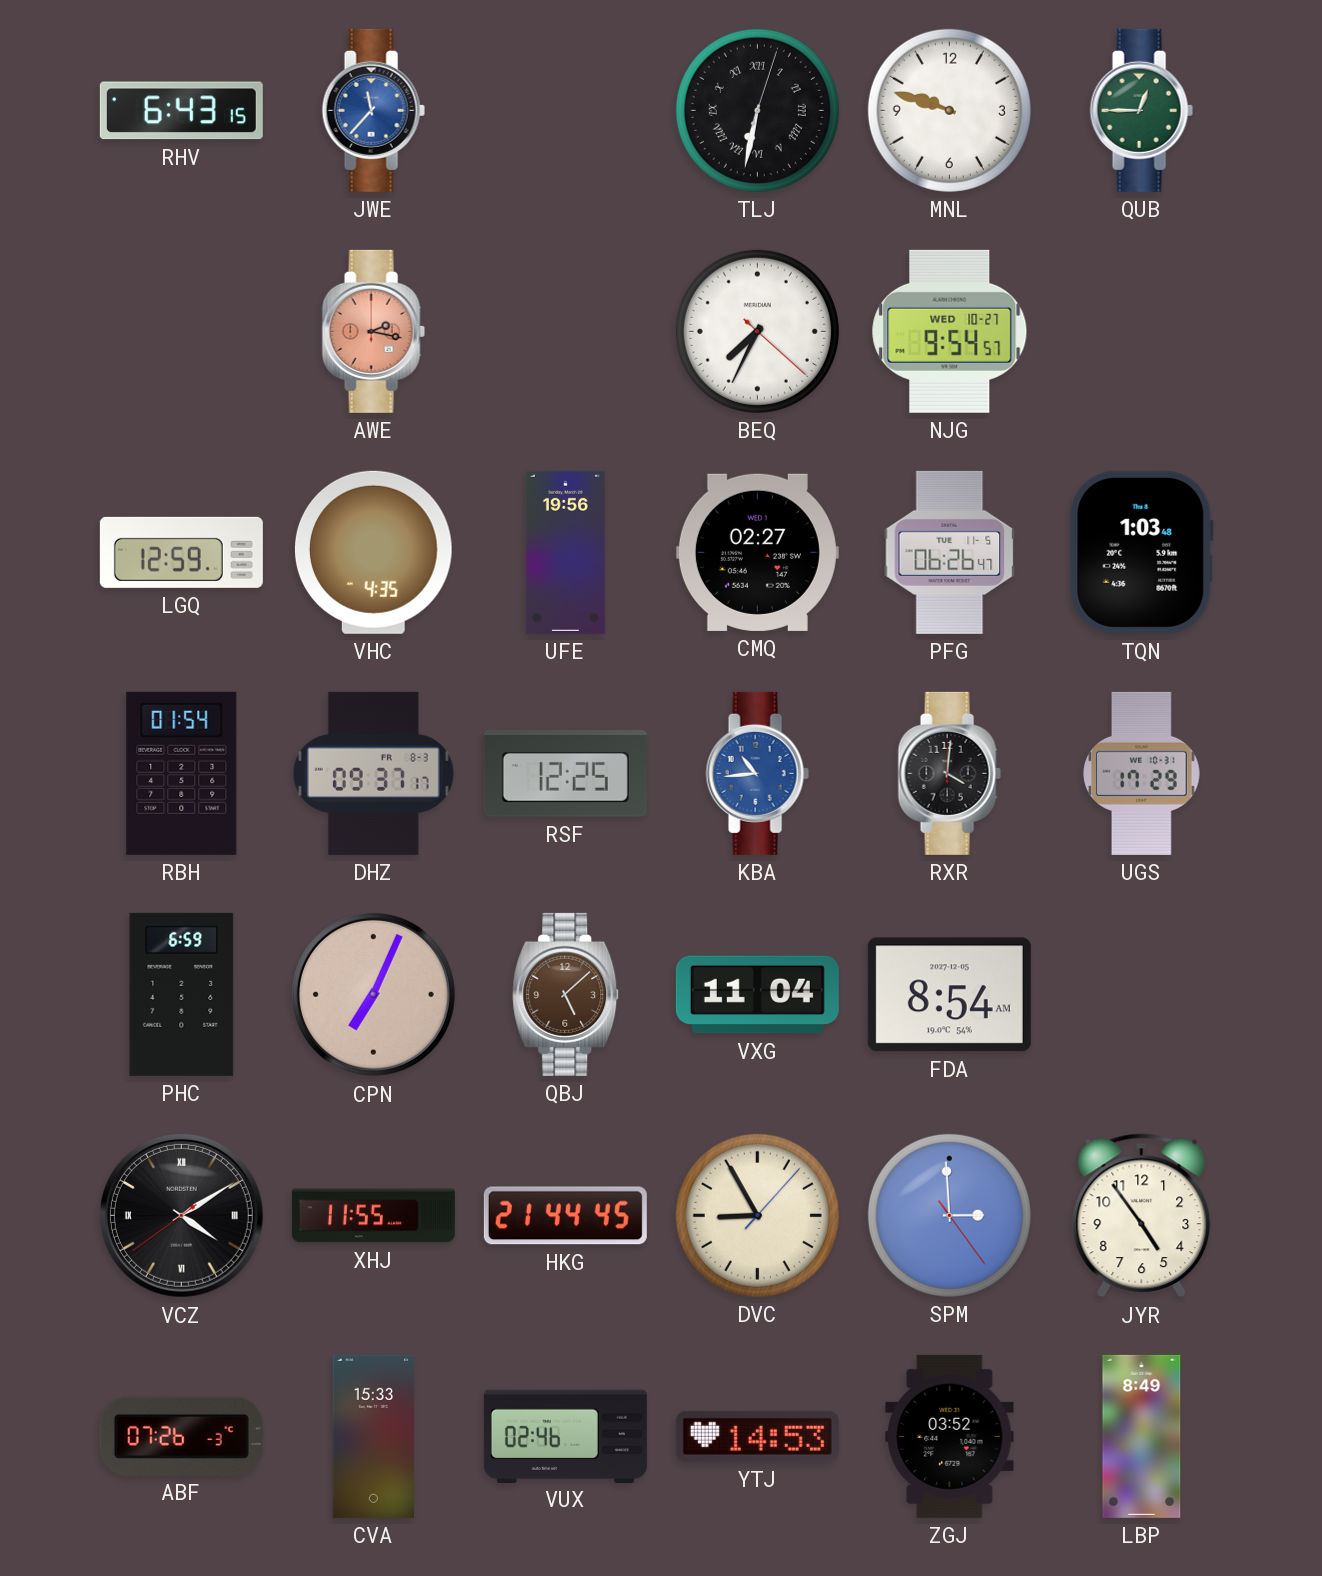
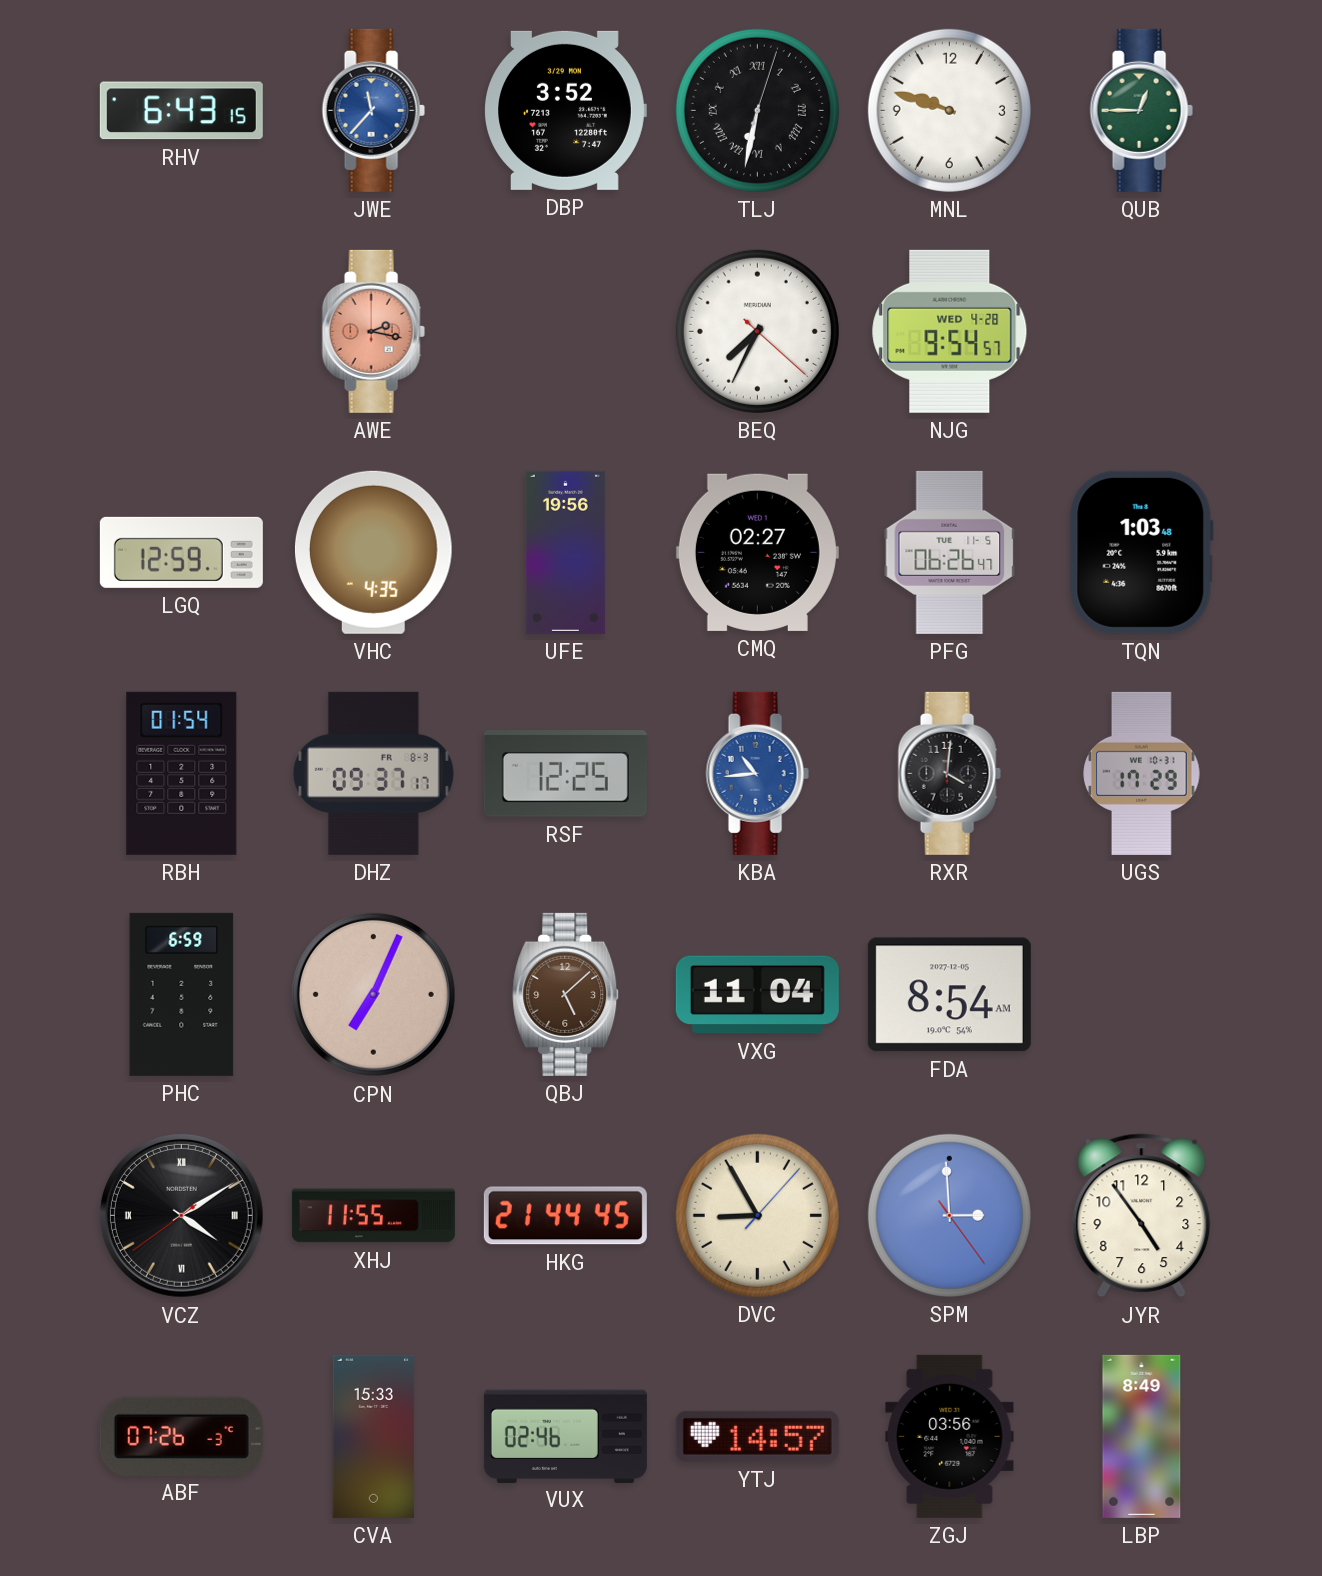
DBP: none -> 3:52
NJG date: WED 10-27 -> WED 4-28
YTJ: 14:53 -> 14:57
ZGJ: 03:52 -> 03:56
